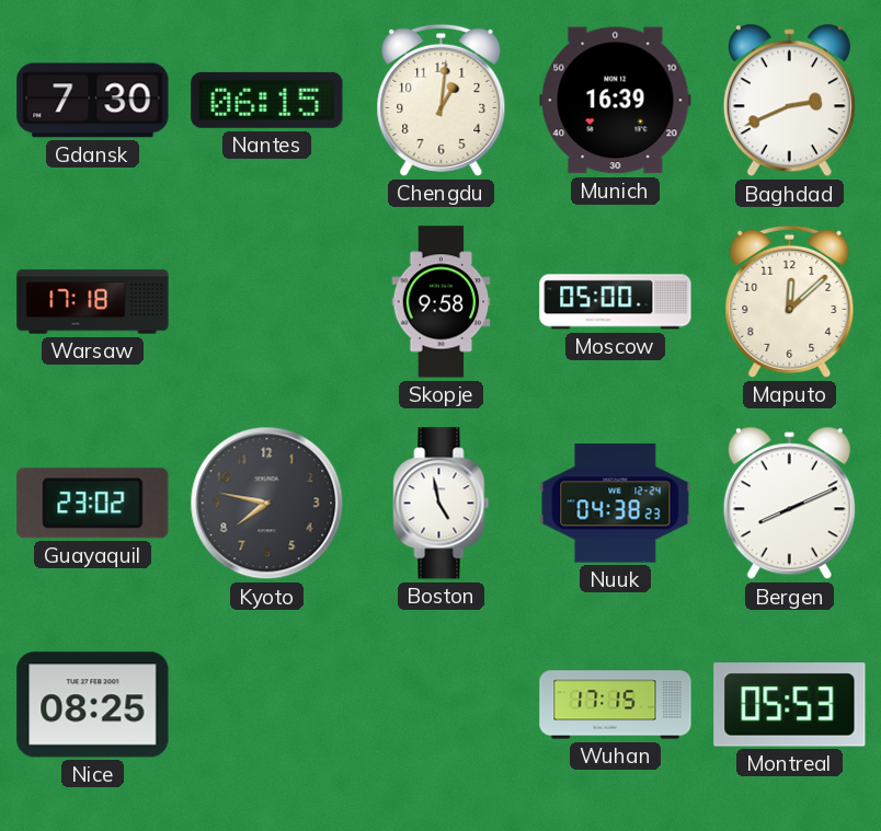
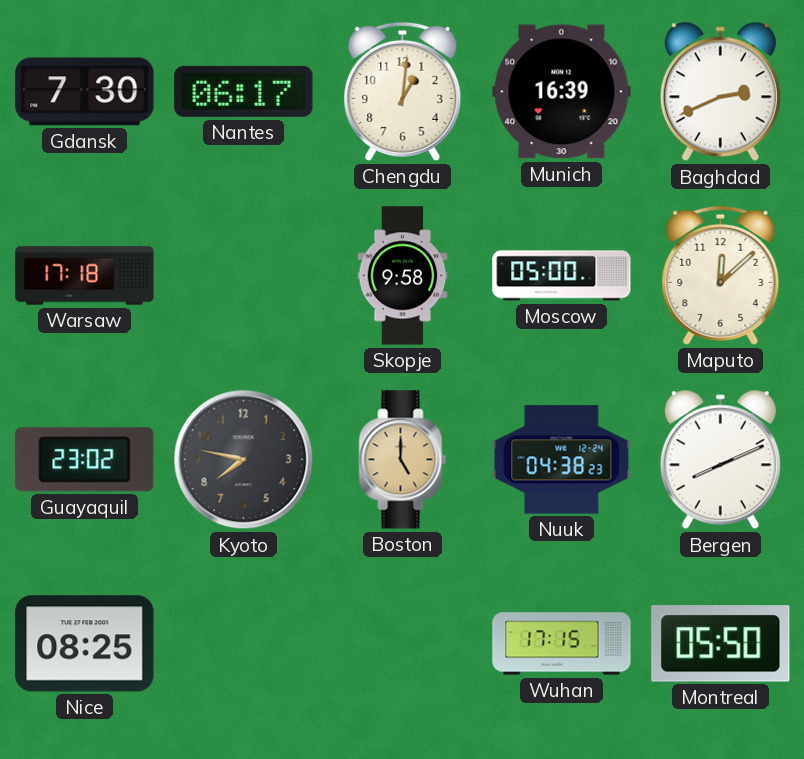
Nantes: 06:15 -> 06:17
Boston: 4:58 -> 5:00
Boston dial: white -> champagne
Montreal: 05:53 -> 05:50
